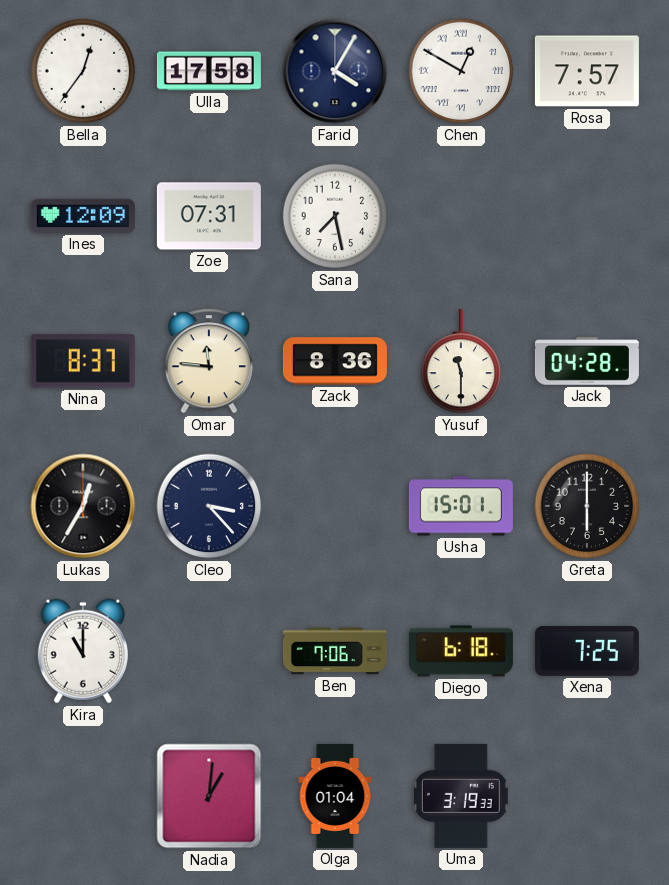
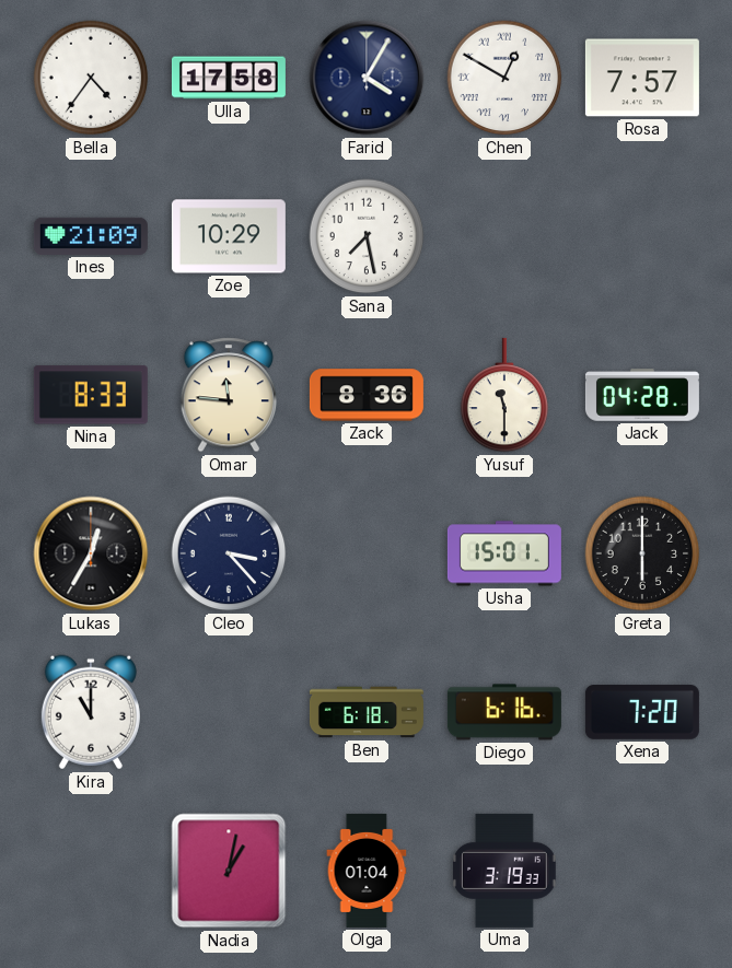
Bella: 12:36 -> 4:36
Ines: 12:09 -> 21:09
Zoe: 07:31 -> 10:29
Nina: 8:37 -> 8:33
Ben: 7:06 -> 6:18
Diego: 6:18 -> 6:16
Xena: 7:25 -> 7:20
Nadia: 1:01 -> 1:02
